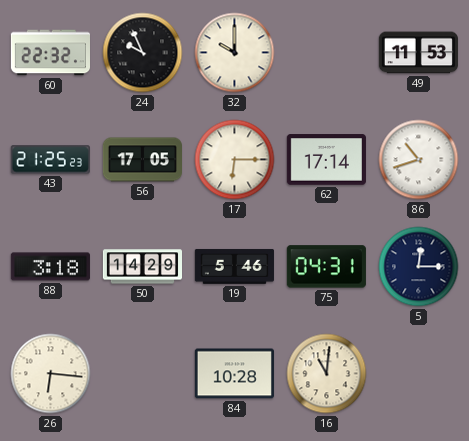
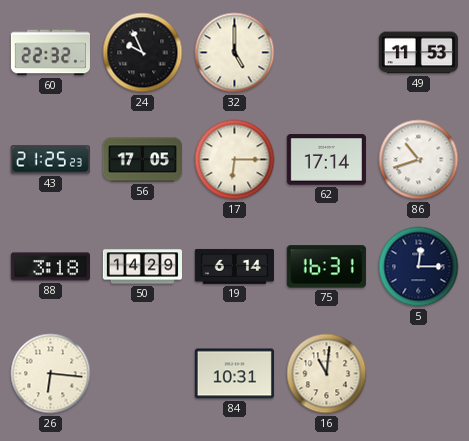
32: 10:00 -> 5:00
19: 5:46 -> 6:14
75: 04:31 -> 16:31
84: 10:28 -> 10:31
